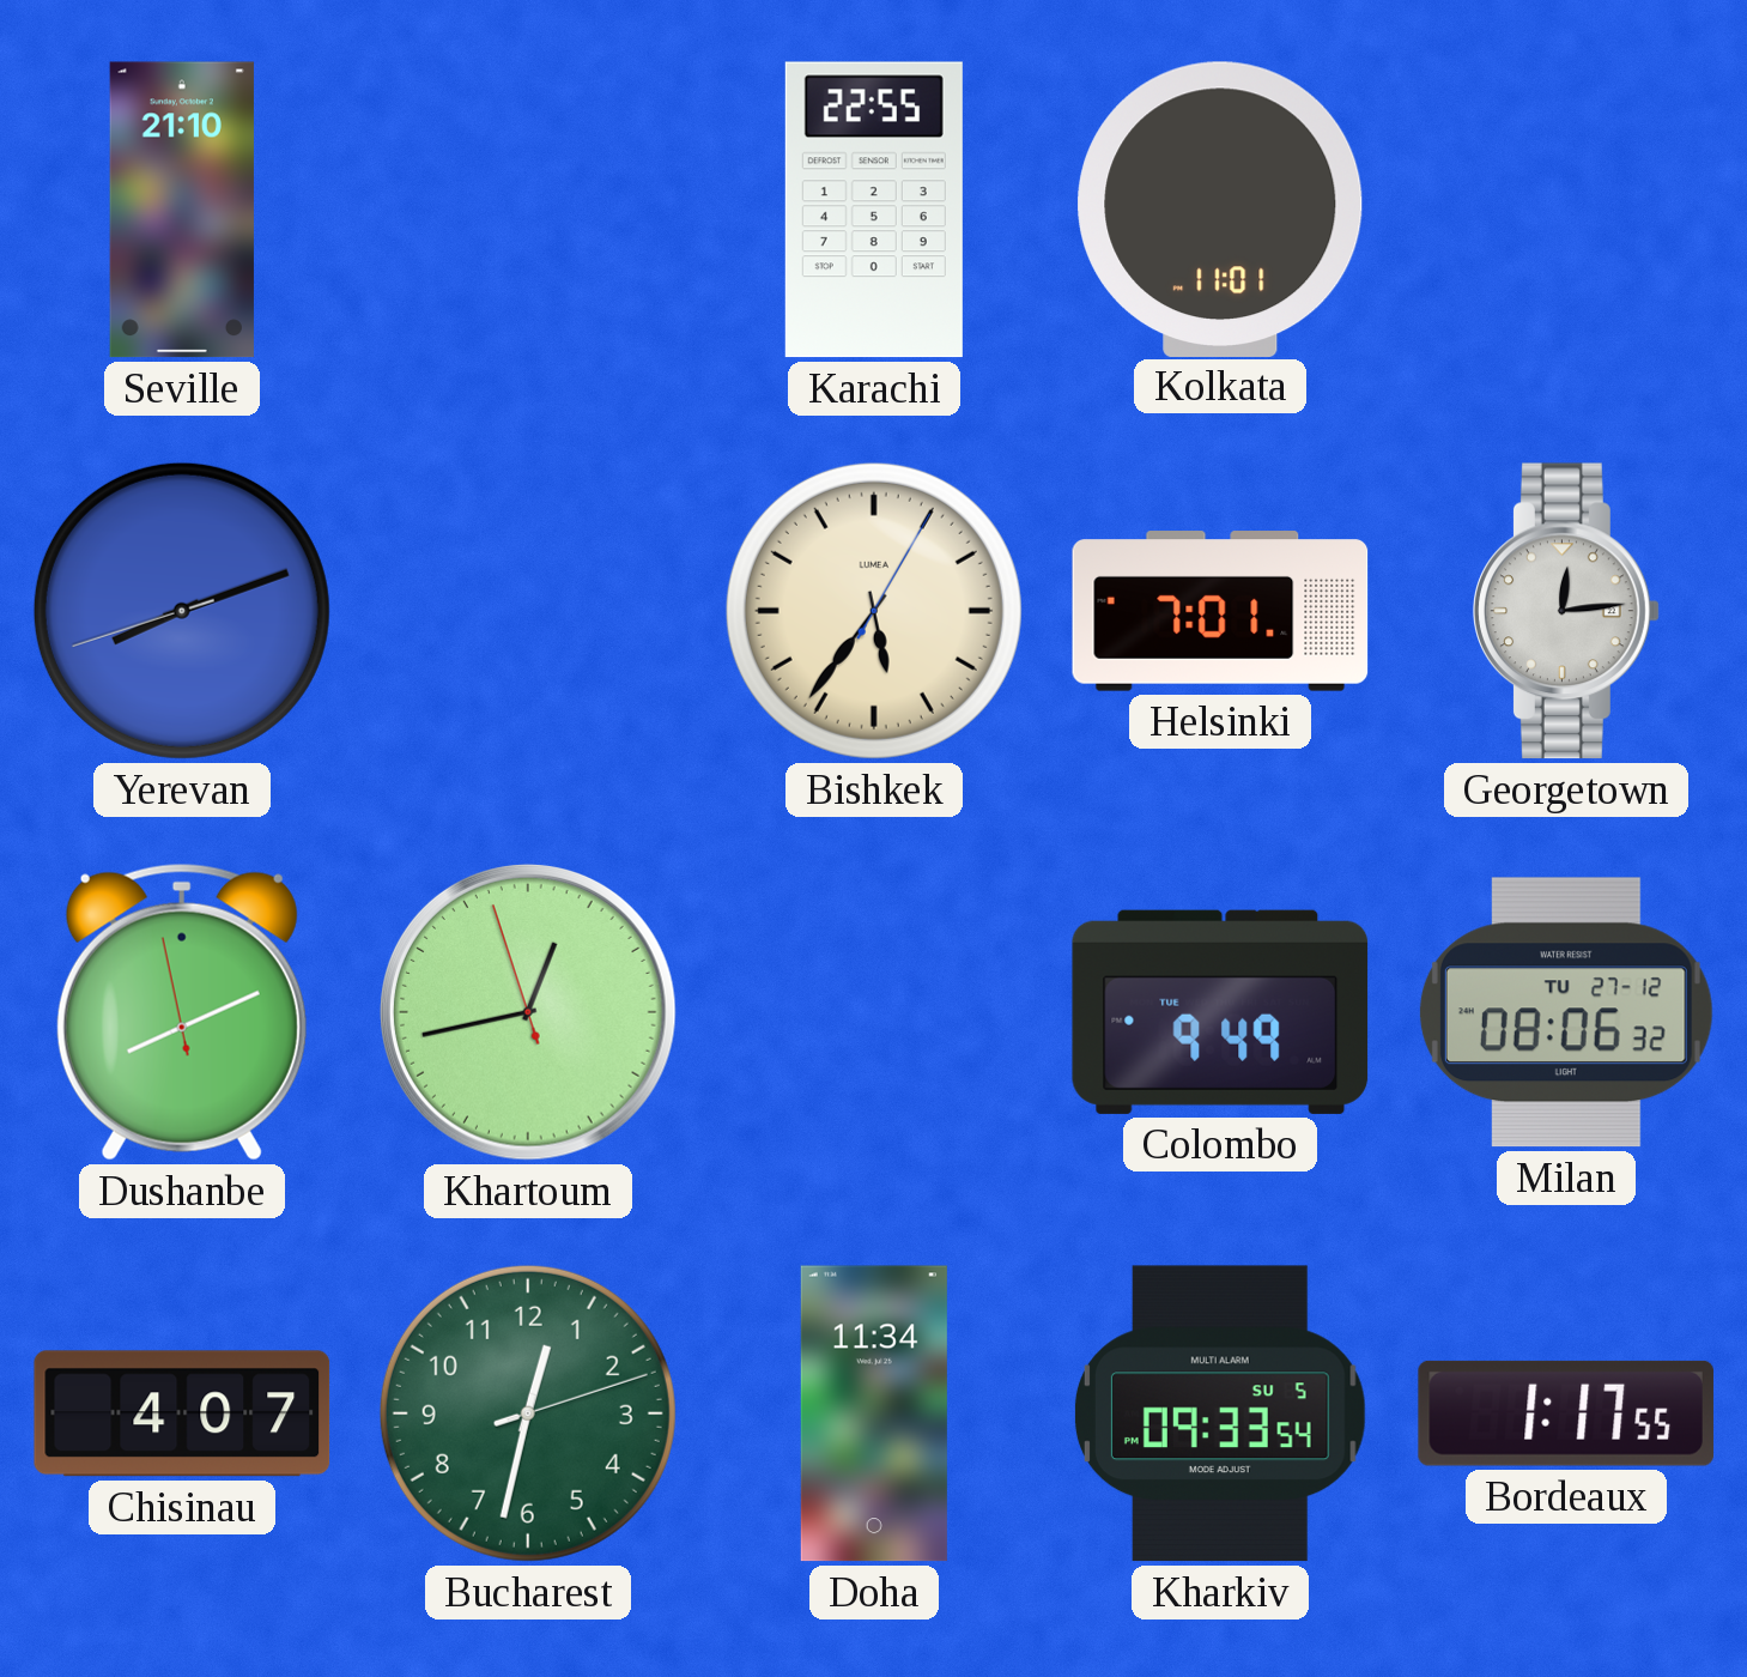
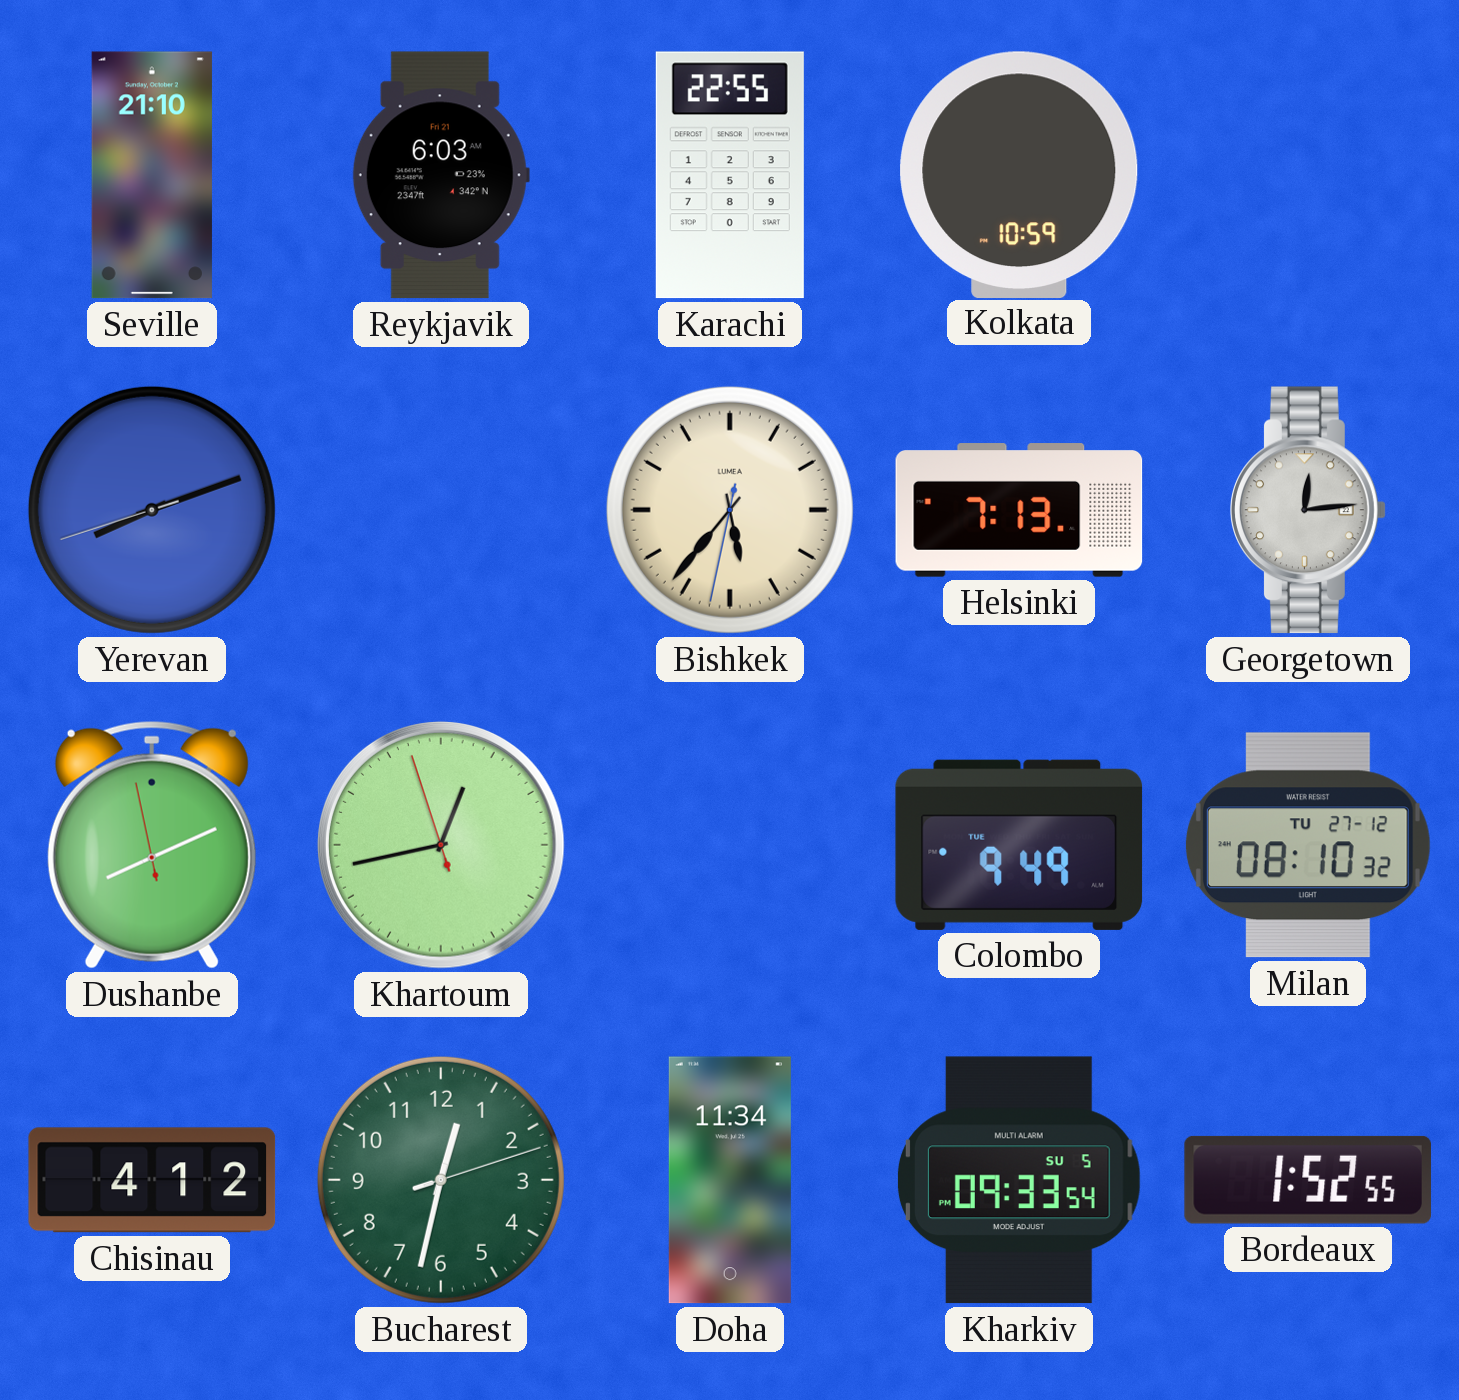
Reykjavik: none -> 6:03
Kolkata: 11:01 -> 10:59
Bishkek: 5:36:05 -> 5:36:32
Helsinki: 7:01 -> 7:13
Milan: 08:06 -> 08:10
Chisinau: 4:07 -> 4:12
Bordeaux: 1:17 -> 1:52
